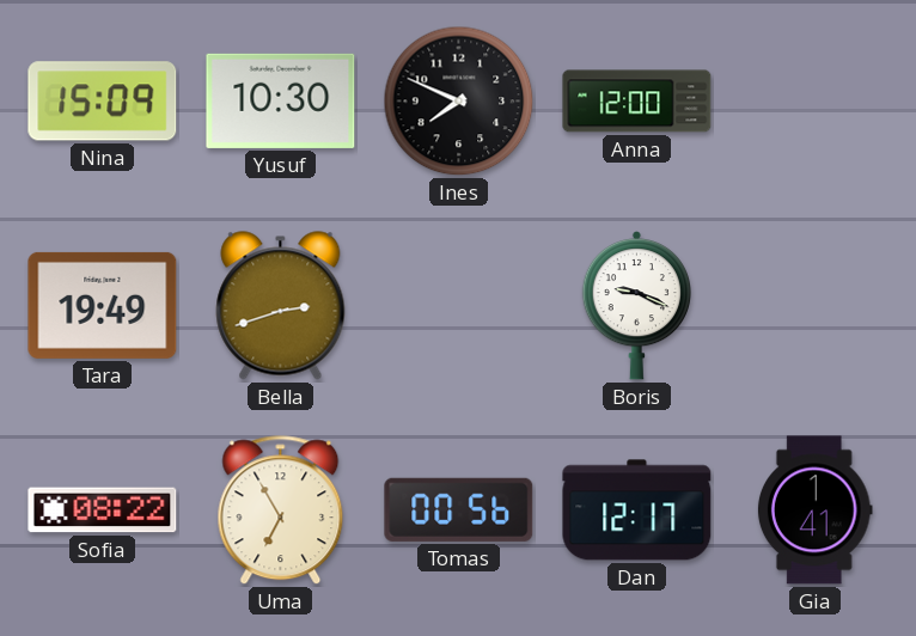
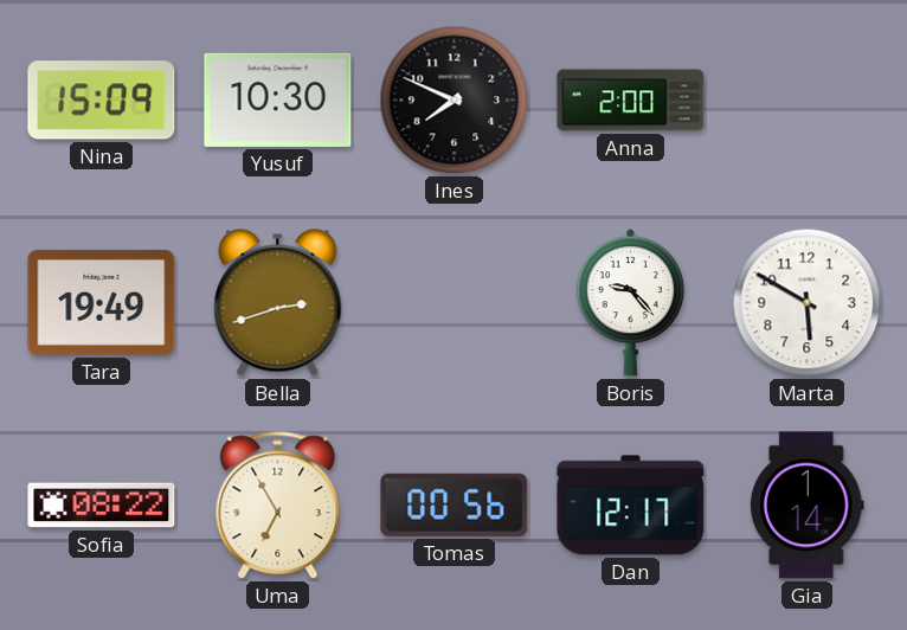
Anna: 12:00 -> 2:00
Boris: 9:19 -> 9:23
Marta: none -> 5:50
Gia: 1:41 -> 1:14
